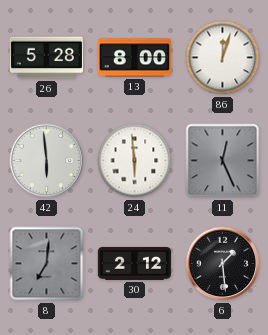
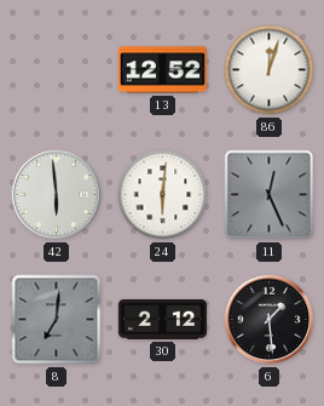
26: 5:28 -> none
13: 8:00 -> 12:52
24: 5:59 -> 6:01
